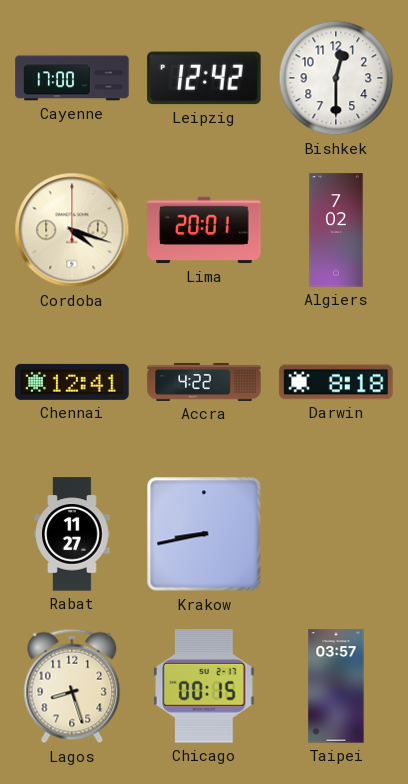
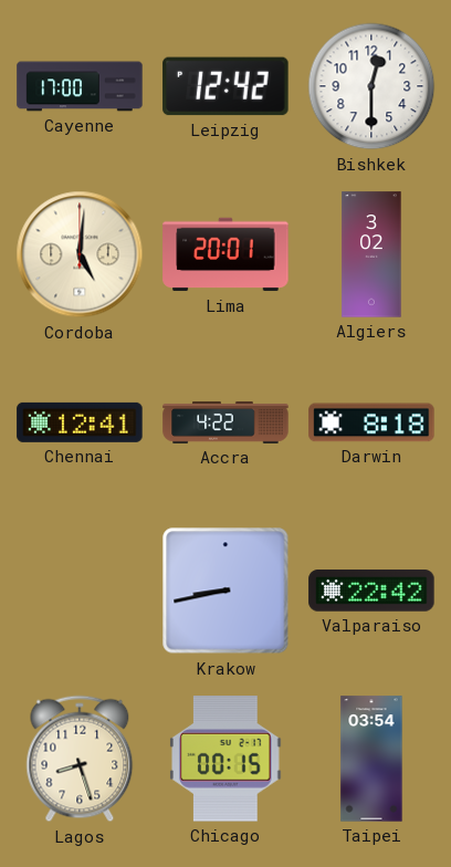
Cordoba: 4:18 -> 5:01
Algiers: 7:02 -> 3:02
Rabat: 11:27 -> none
Valparaiso: none -> 22:42
Taipei: 03:57 -> 03:54
